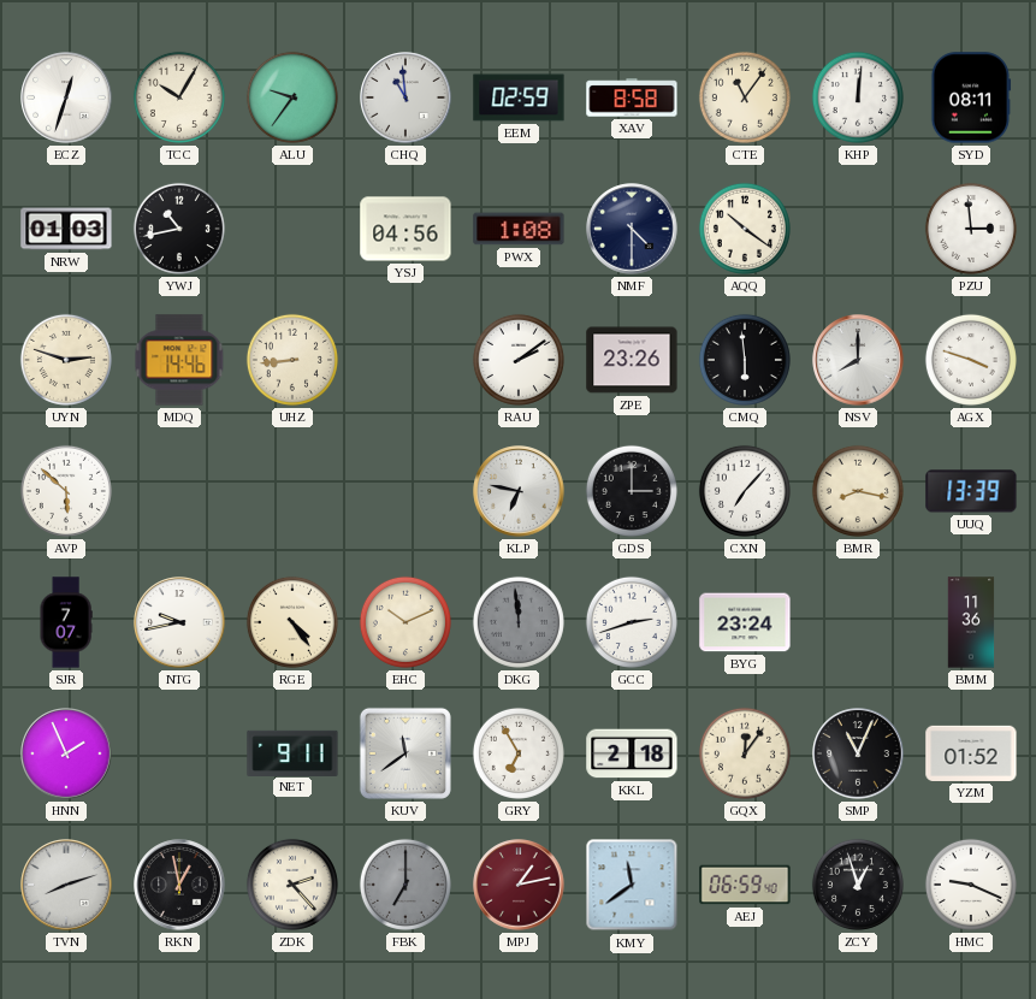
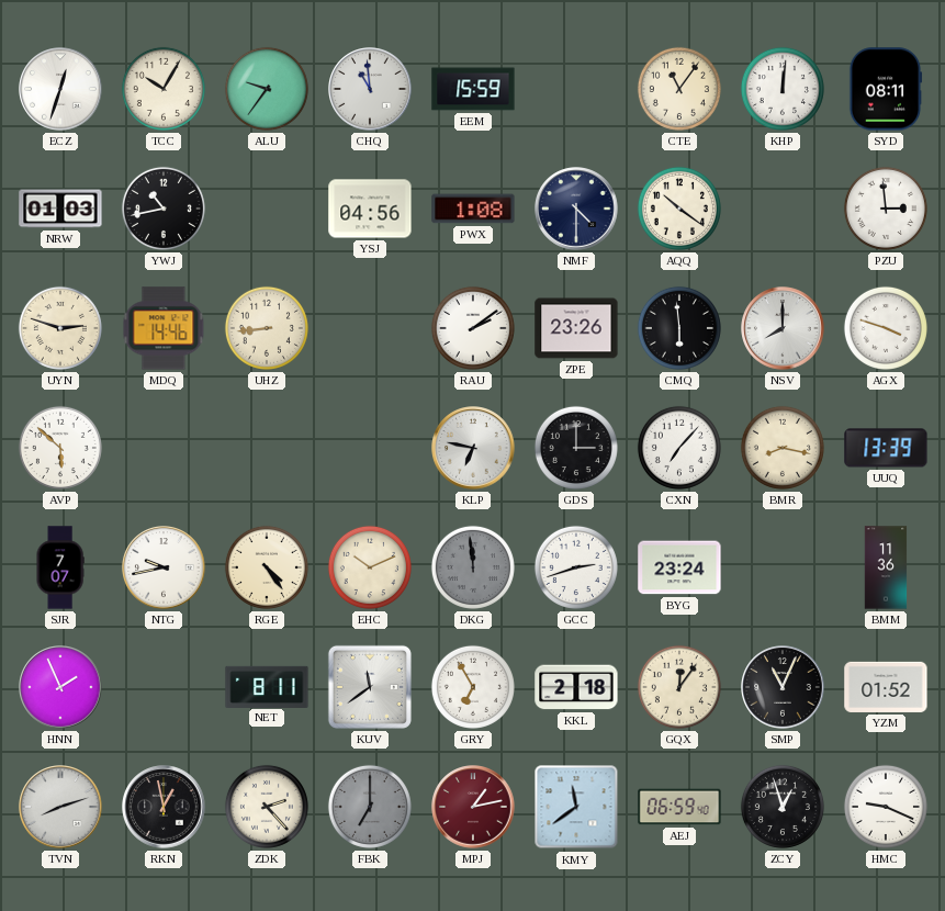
EEM: 02:59 -> 15:59
XAV: 8:58 -> none
NET: 9:11 -> 8:11
